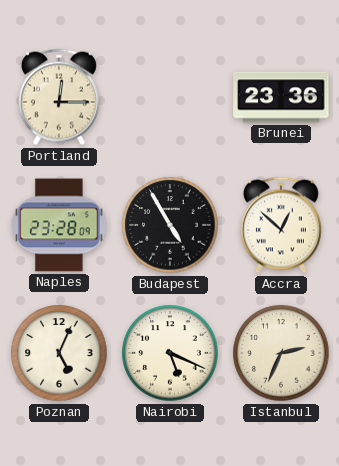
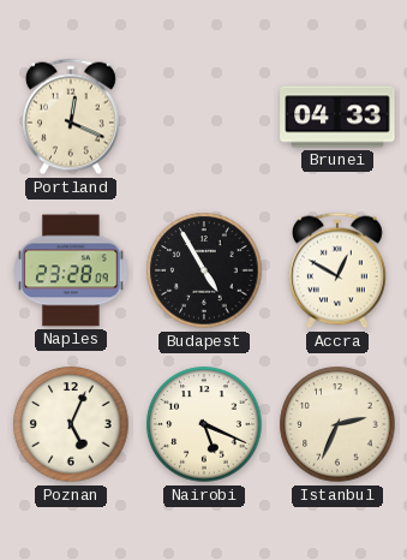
Portland: 12:15 -> 12:19
Brunei: 23:36 -> 04:33
Accra: 12:52 -> 12:50
